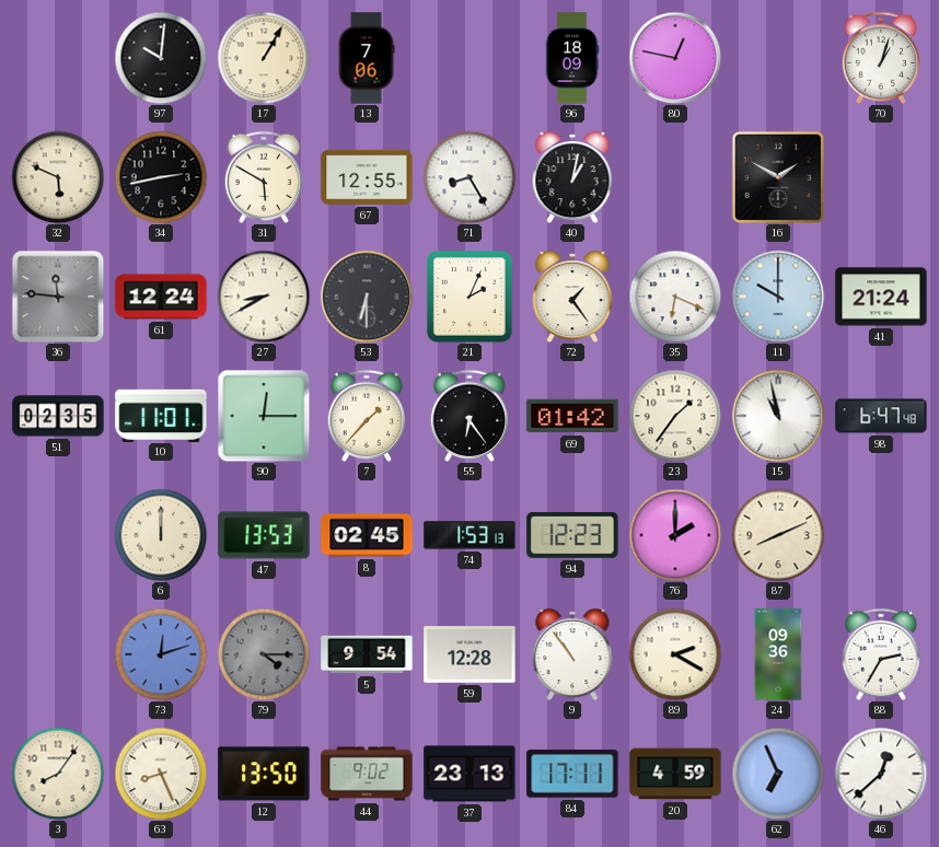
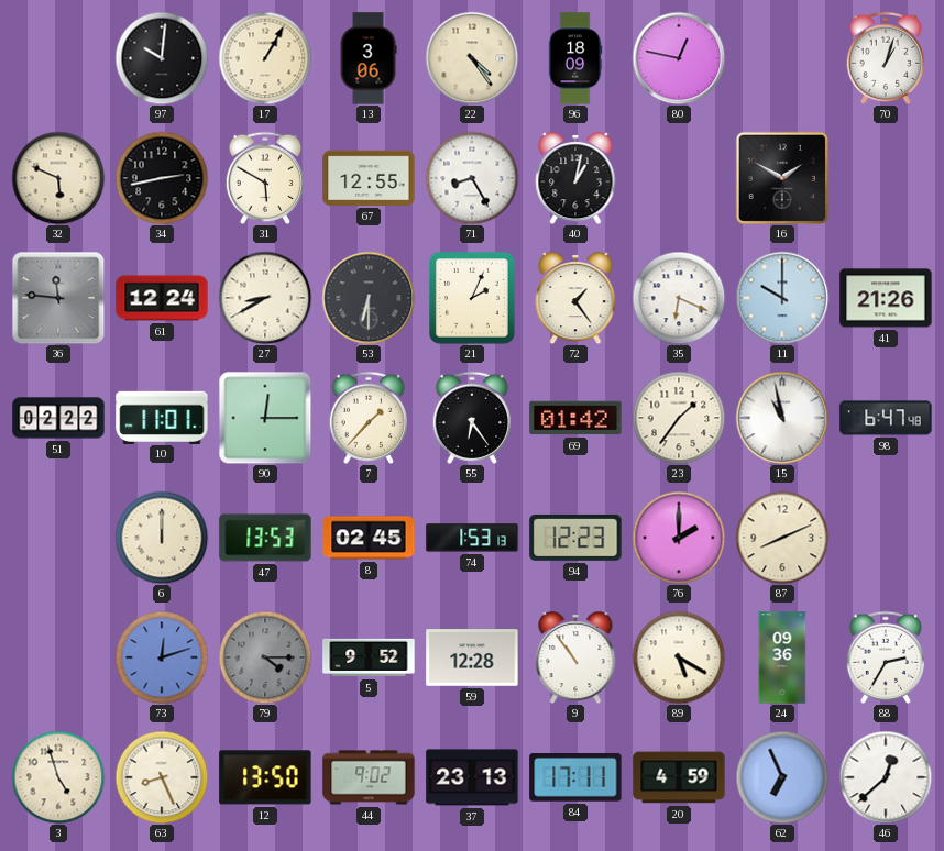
13: 7:06 -> 3:06
22: none -> 4:24
41: 21:24 -> 21:26
51: 02:35 -> 02:22
5: 9:54 -> 9:52
89: 2:20 -> 5:20
3: 8:06 -> 4:57
